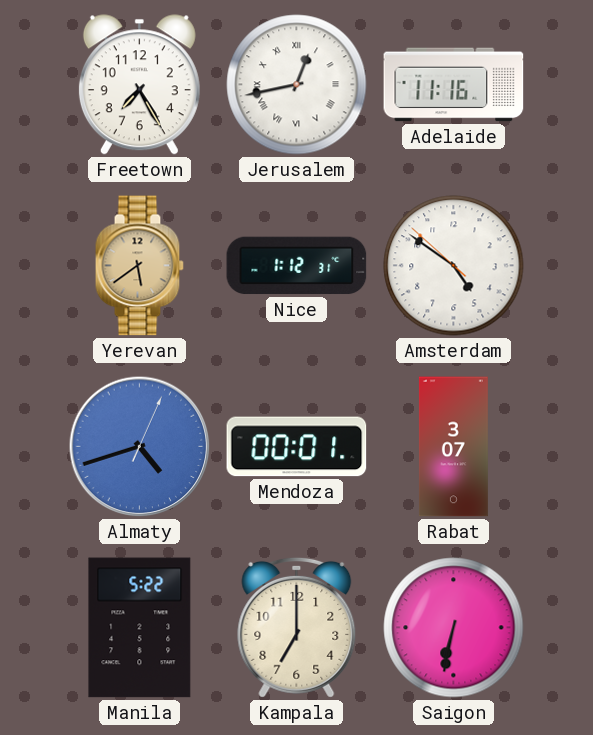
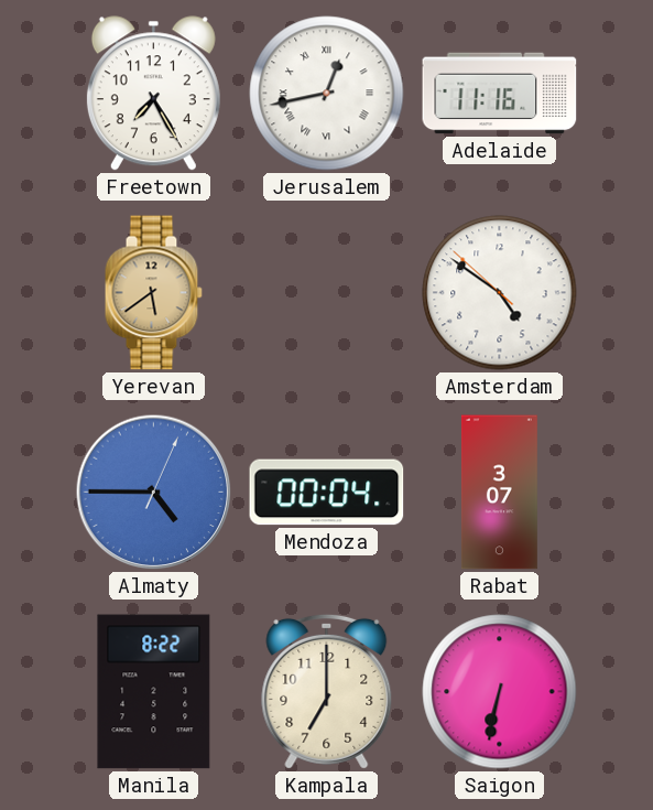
Nice: 1:12 -> none
Almaty: 4:42 -> 4:45
Mendoza: 00:01 -> 00:04
Manila: 5:22 -> 8:22
